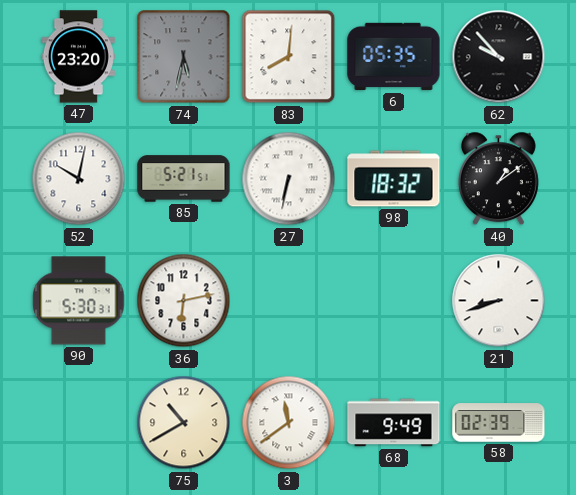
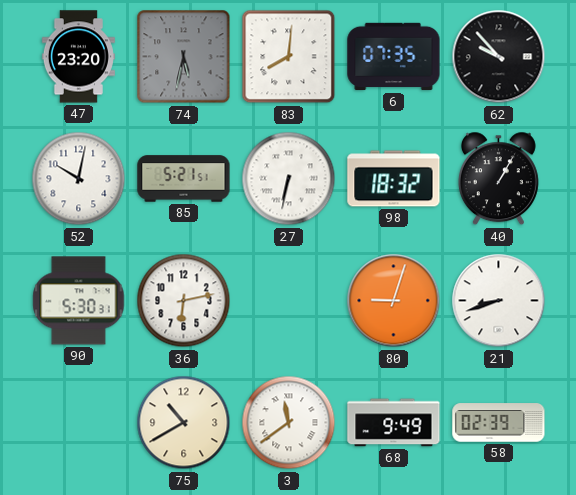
6: 05:35 -> 07:35
40: 1:09 -> 1:05
80: none -> 9:03
